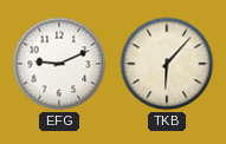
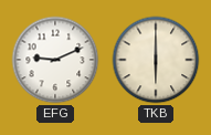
TKB: 6:07 -> 6:00
